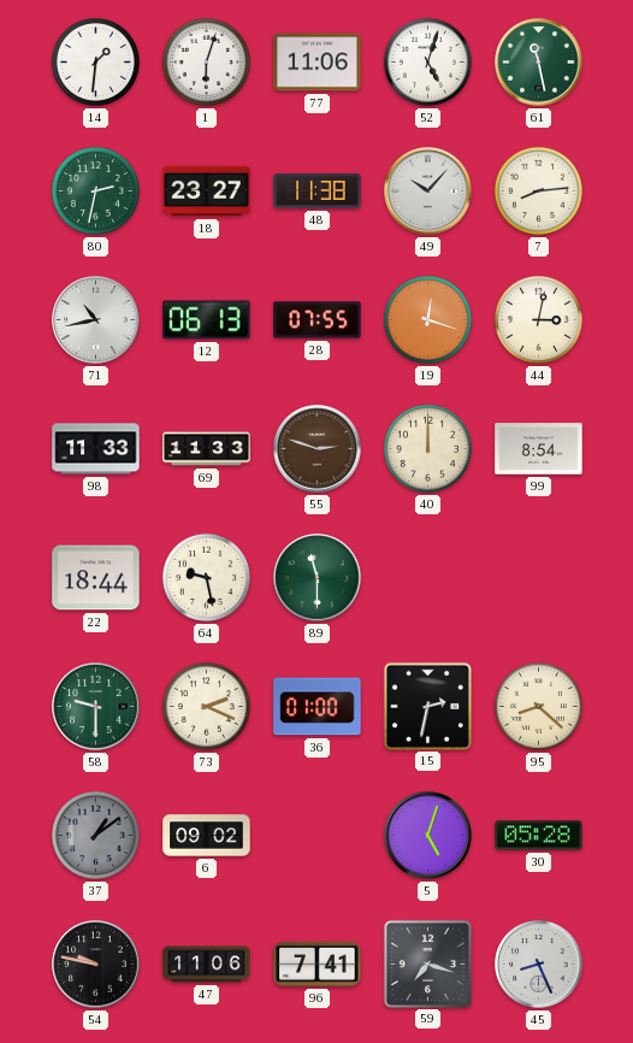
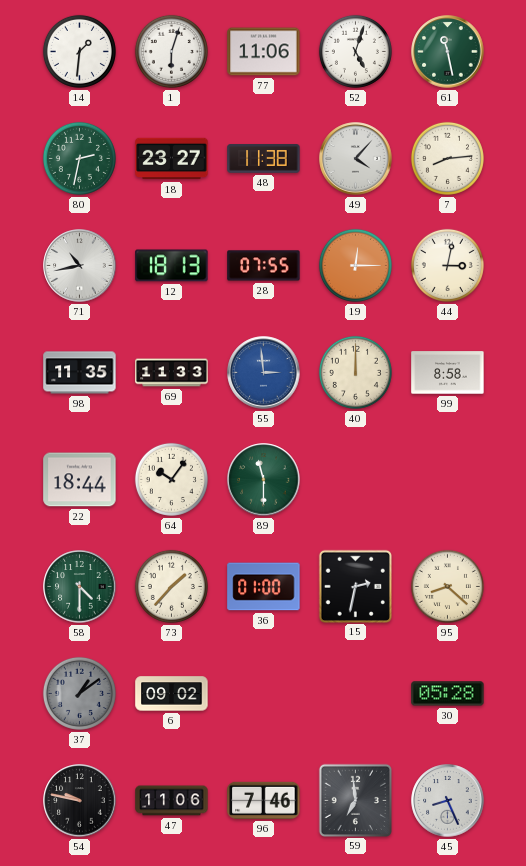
49: 10:07 -> 4:07
12: 06:13 -> 18:13
19: 12:18 -> 12:15
98: 11:33 -> 11:35
55: 2:48 -> 2:59
55 dial: brown -> blue
99: 8:54 -> 8:58
64: 9:28 -> 10:06
58: 9:30 -> 4:30
73: 2:19 -> 1:37
5: 5:03 -> none
96: 7:41 -> 7:46
59: 7:18 -> 6:59
